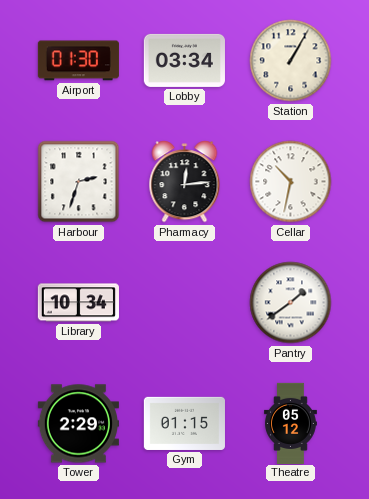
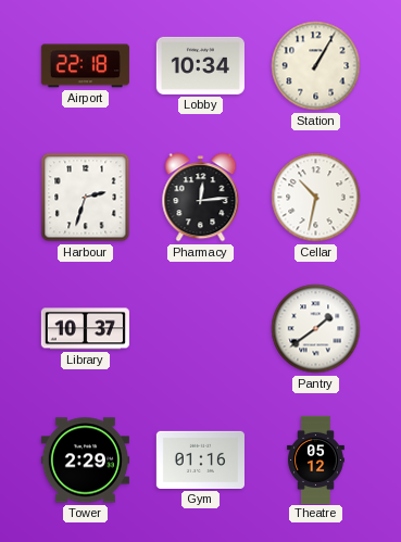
Airport: 01:30 -> 22:18
Lobby: 03:34 -> 10:34
Library: 10:34 -> 10:37
Gym: 01:15 -> 01:16
